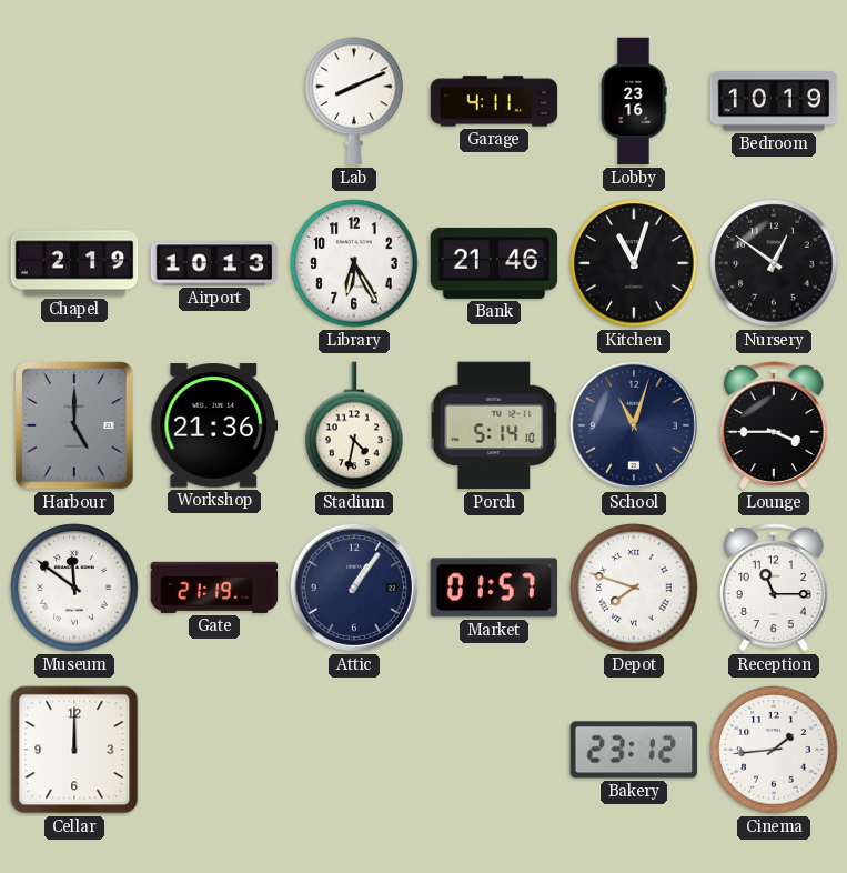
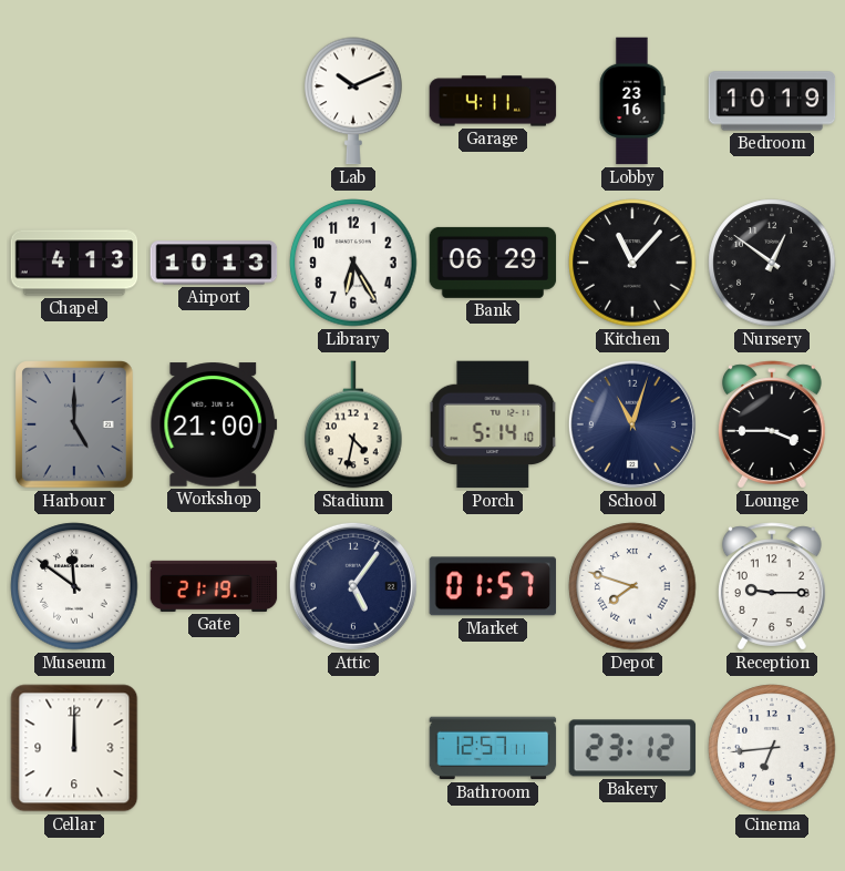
Lab: 8:11 -> 10:11
Chapel: 2:19 -> 4:13
Bank: 21:46 -> 06:29
Kitchen: 11:03 -> 11:07
Workshop: 21:36 -> 21:00
Attic: 1:06 -> 5:06
Reception: 11:15 -> 9:15
Bathroom: none -> 12:57
Cinema: 1:44 -> 6:44
